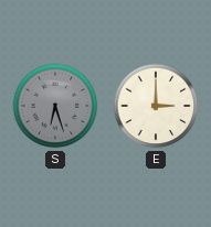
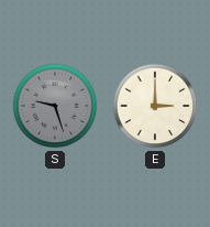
S: 6:27 -> 9:27
